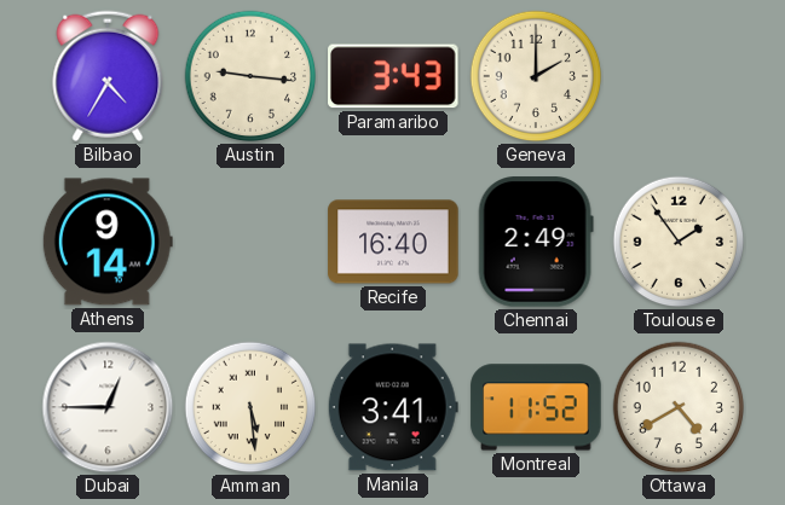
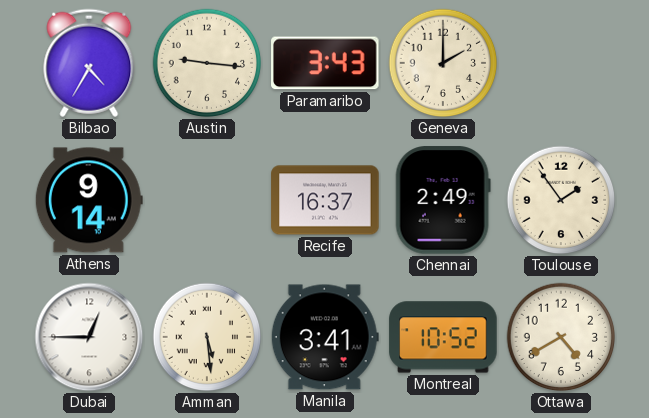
Recife: 16:40 -> 16:37
Montreal: 11:52 -> 10:52
